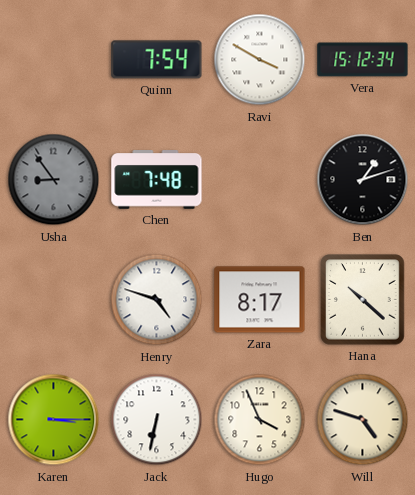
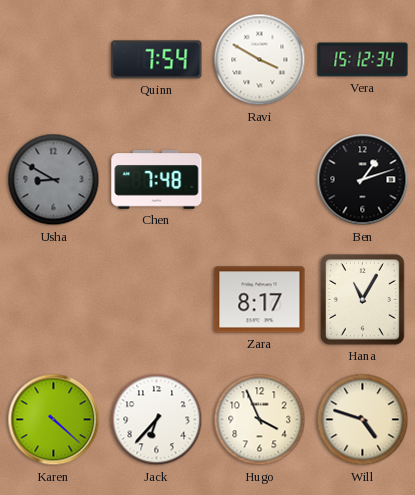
Usha: 8:54 -> 8:50
Henry: 4:48 -> none
Hana: 10:22 -> 11:05
Karen: 3:15 -> 4:22
Jack: 6:32 -> 6:37
